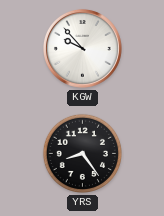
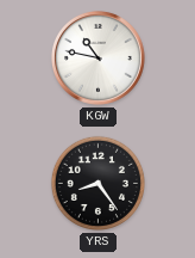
KGW: 9:53 -> 10:47
